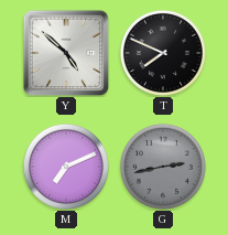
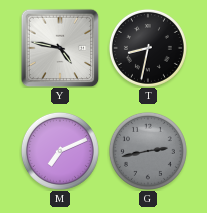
Y: 4:52 -> 4:47
T: 7:49 -> 8:32
